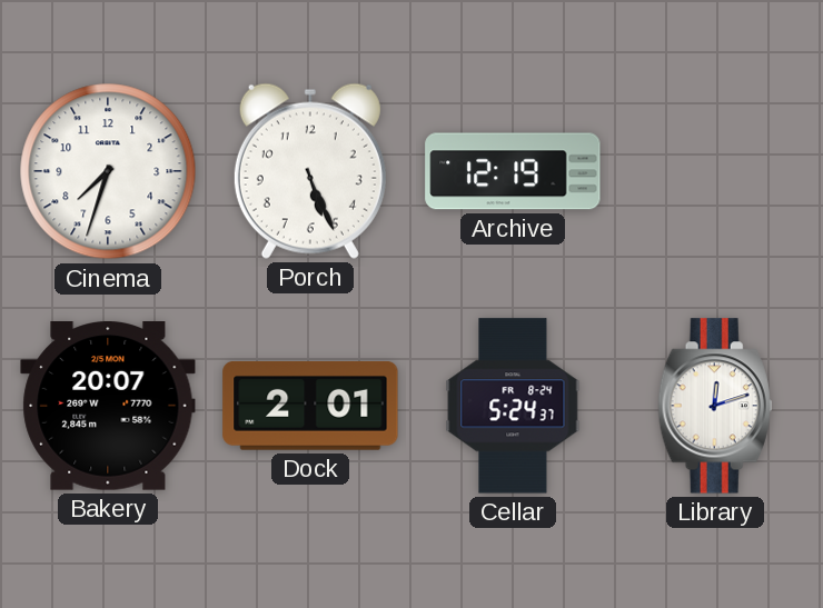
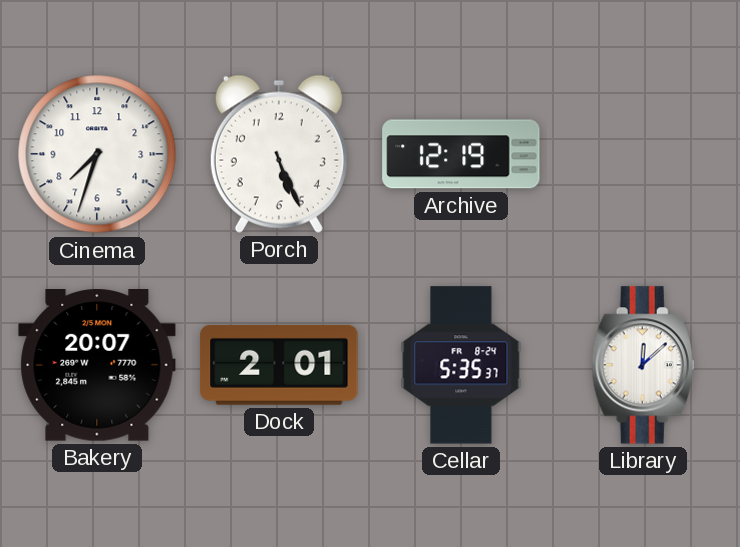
Cellar: 5:24 -> 5:35
Library: 12:12 -> 12:08
